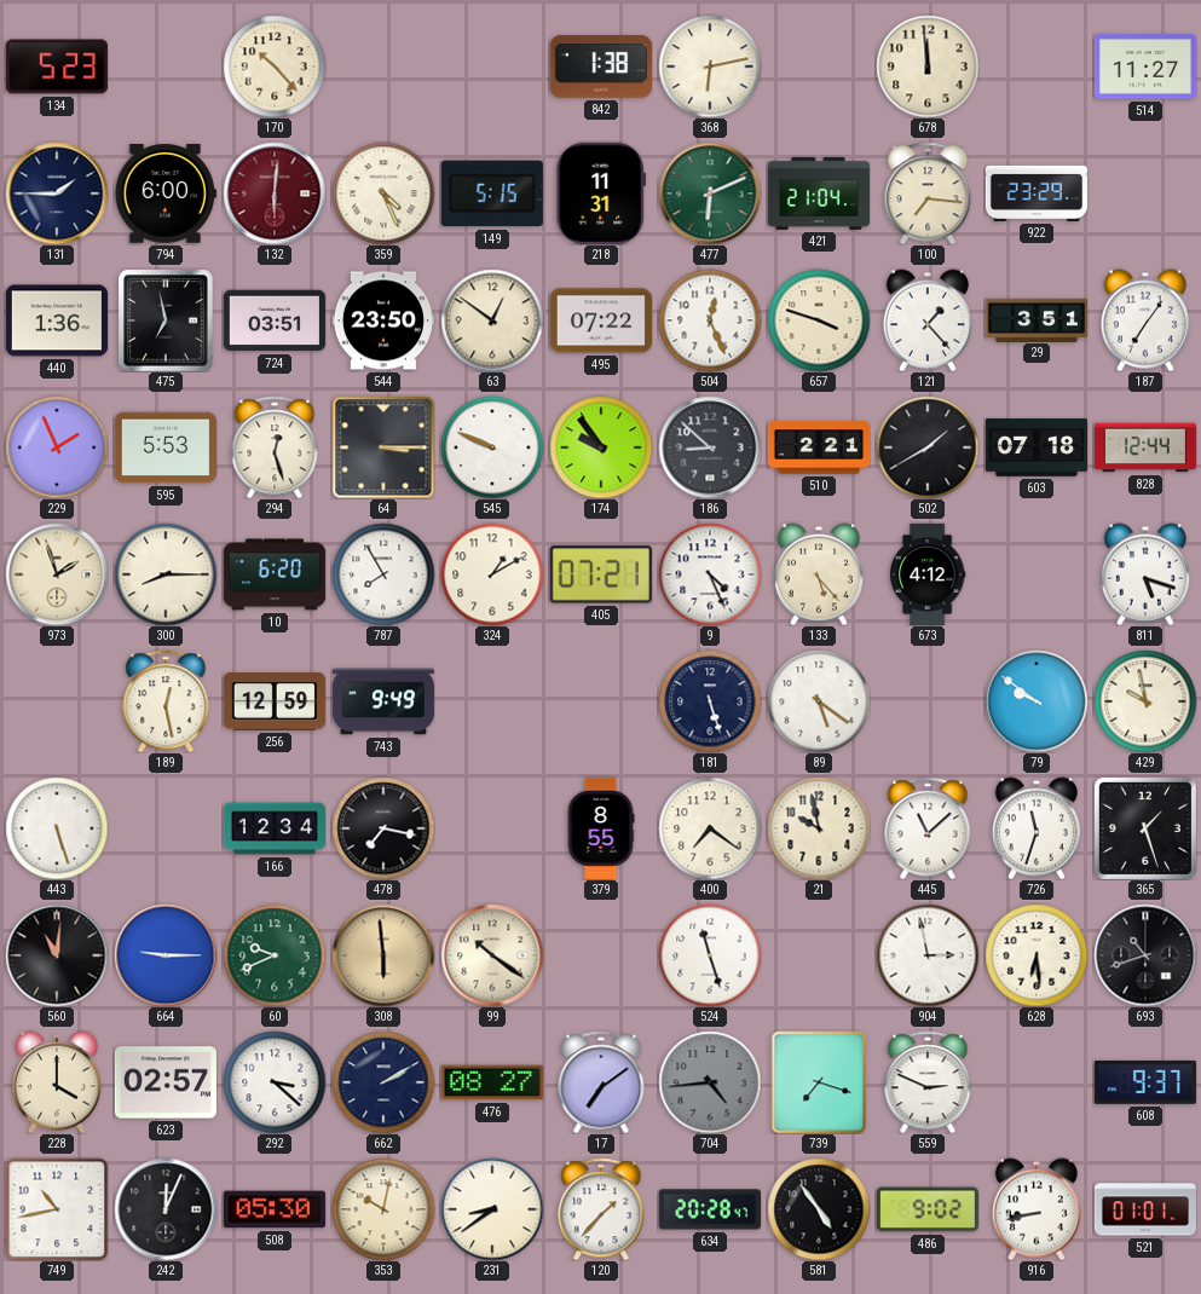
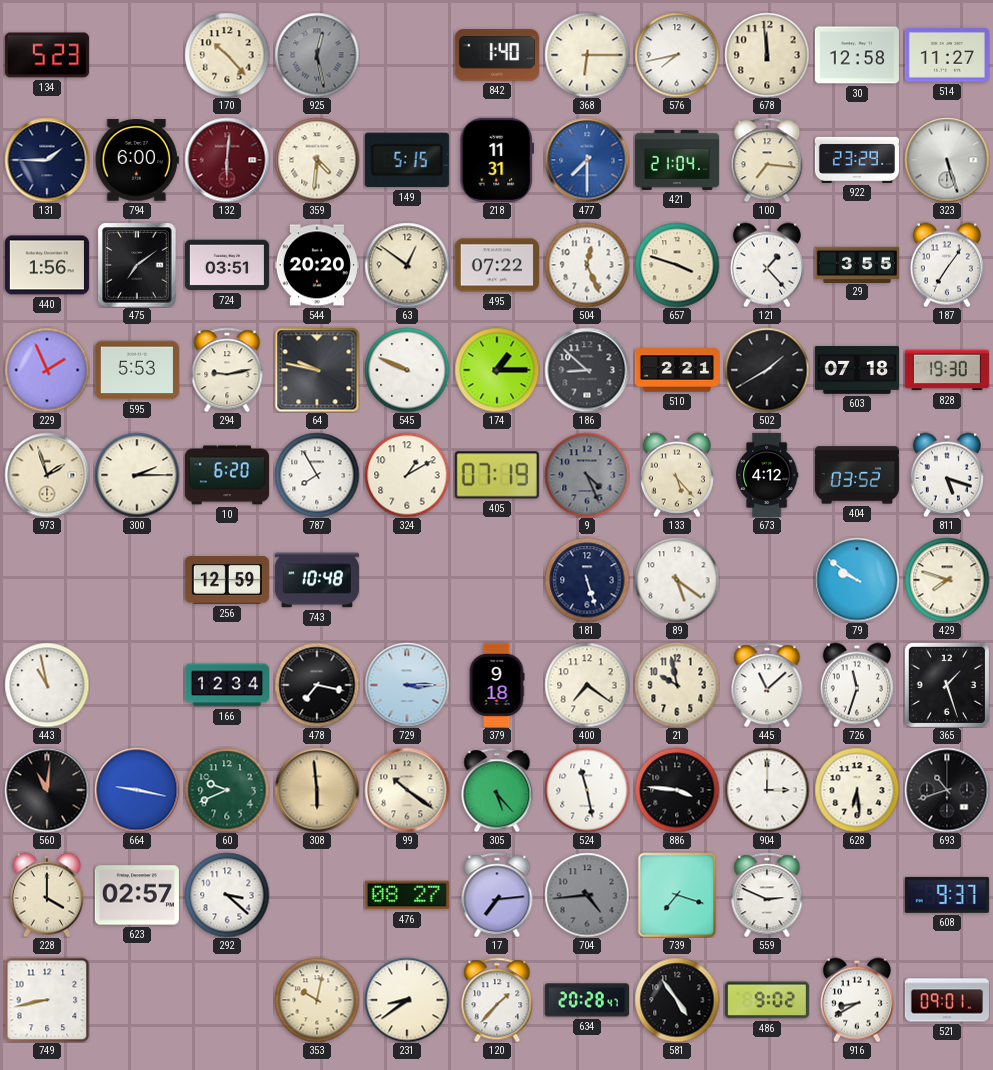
925: none -> 12:28
842: 1:38 -> 1:40
368: 6:13 -> 6:15
576: none -> 7:43
30: none -> 12:58
359: 4:26 -> 4:31
477: 6:11 -> 7:30
477 dial: green -> blue
323: none -> 5:27
440: 1:36 -> 1:56
475: 6:58 -> 7:09
544: 23:50 -> 20:20
29: 3:51 -> 3:55
294: 12:27 -> 9:13
64: 3:15 -> 9:47
174: 9:54 -> 1:15
828: 12:44 -> 19:30
300: 8:15 -> 2:15
405: 07:21 -> 07:19
9 dial: white -> grey
404: none -> 03:52
189: 12:28 -> none
743: 9:49 -> 10:48
429: 9:58 -> 7:48
443: 5:27 -> 10:58
729: none -> 3:15
379: 8:55 -> 9:18
664: 9:15 -> 9:17
305: none -> 5:23
524: 11:27 -> 11:28
886: none -> 3:46
904: 2:58 -> 3:00
662: 2:10 -> none
17: 7:09 -> 7:14
749: 10:43 -> 8:43
242: 12:04 -> none
508: 05:30 -> none
916: 8:43 -> 8:40
521: 01:01 -> 09:01
